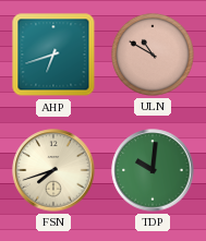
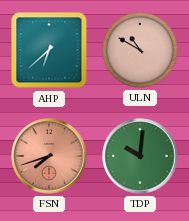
AHP: 6:42 -> 6:38
FSN dial: cream -> salmon
